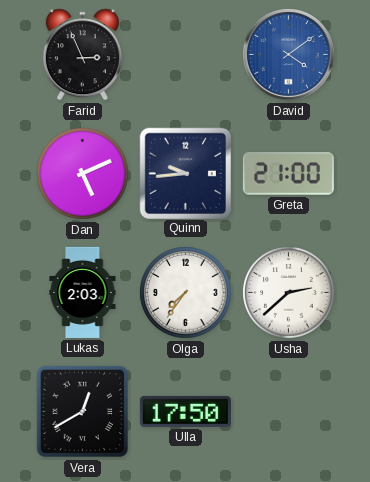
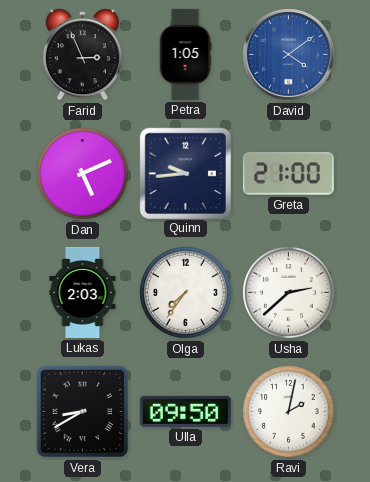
Petra: none -> 1:05
Vera: 12:40 -> 8:40
Ulla: 17:50 -> 09:50
Ravi: none -> 2:02
